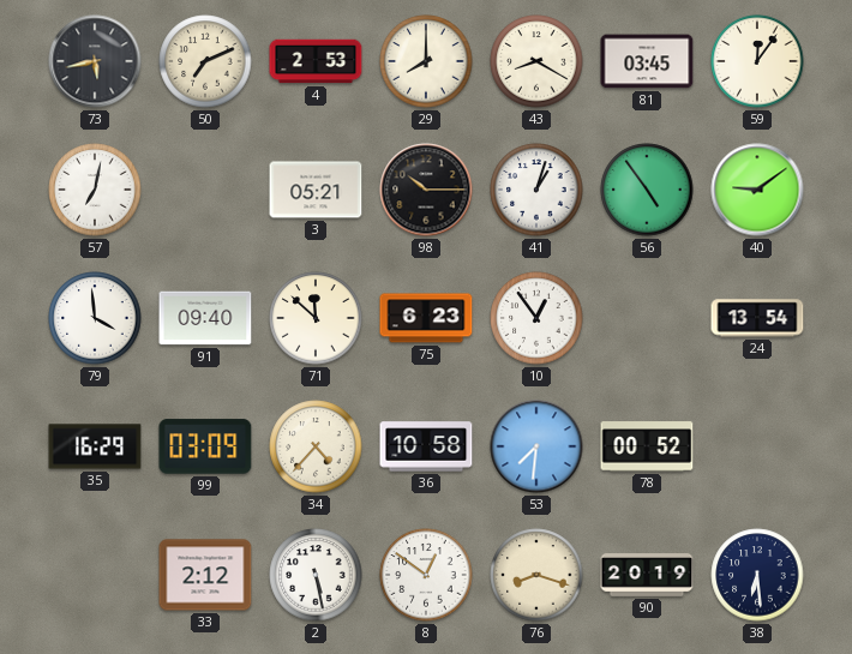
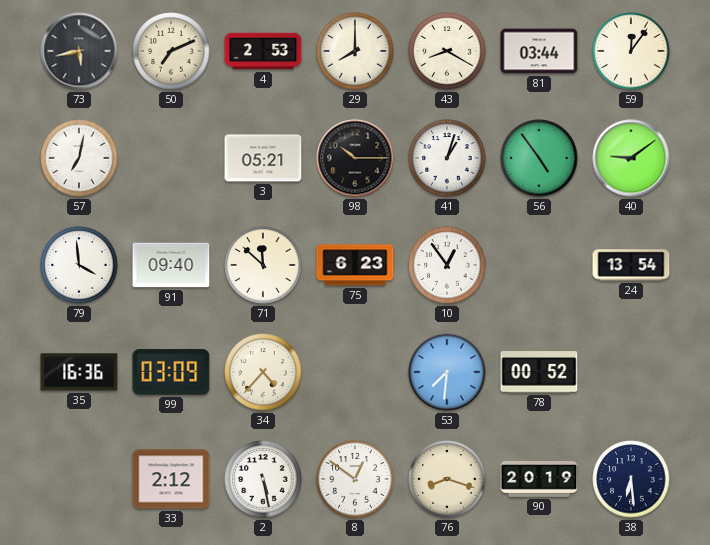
81: 03:45 -> 03:44
35: 16:29 -> 16:36
36: 10:58 -> none
